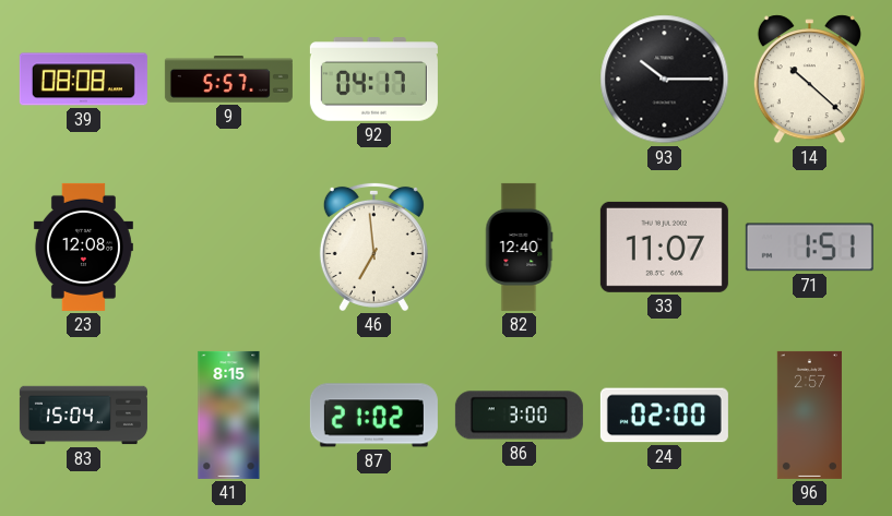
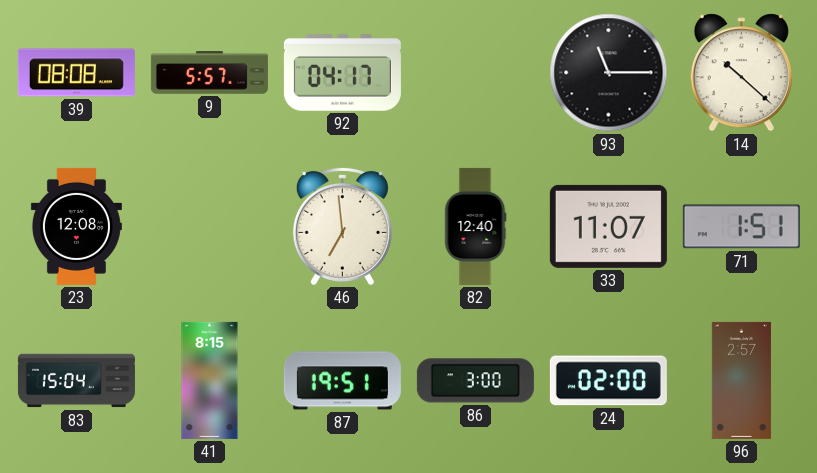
93: 10:15 -> 11:15
87: 21:02 -> 19:51
